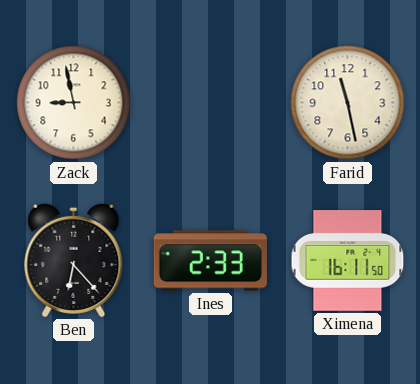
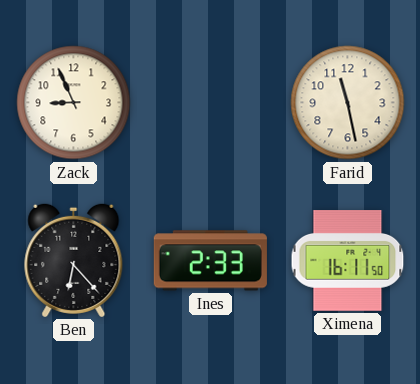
Zack: 8:58 -> 8:56
